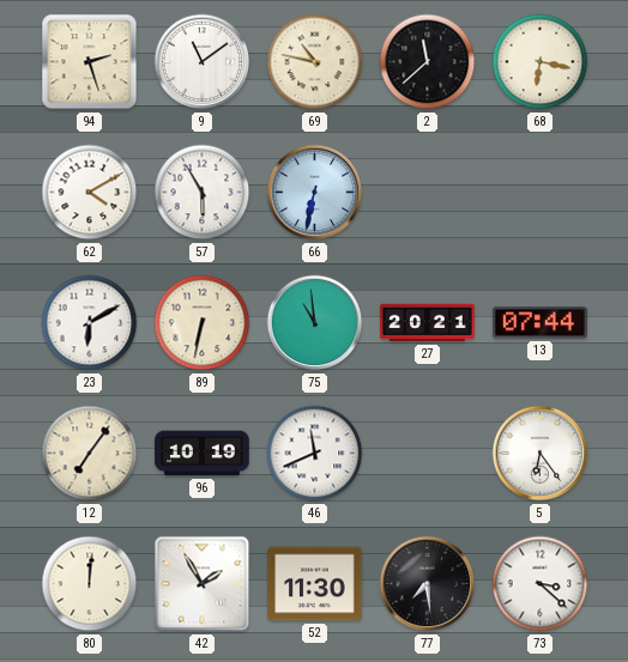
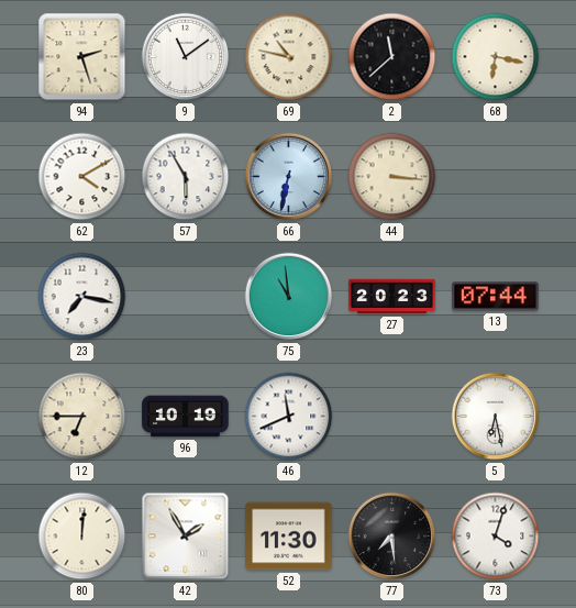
44: none -> 3:16
23: 6:10 -> 7:17
89: 6:32 -> none
27: 20:21 -> 20:23
12: 7:06 -> 6:45
5: 6:24 -> 6:28
73: 3:22 -> 4:03
